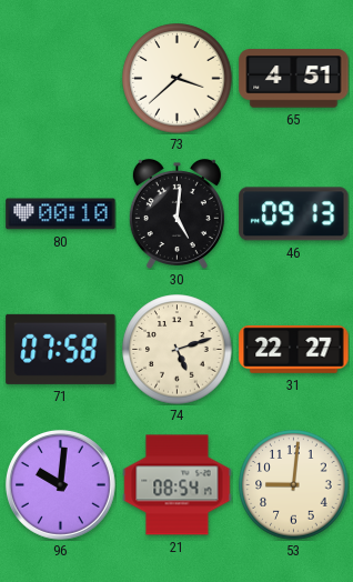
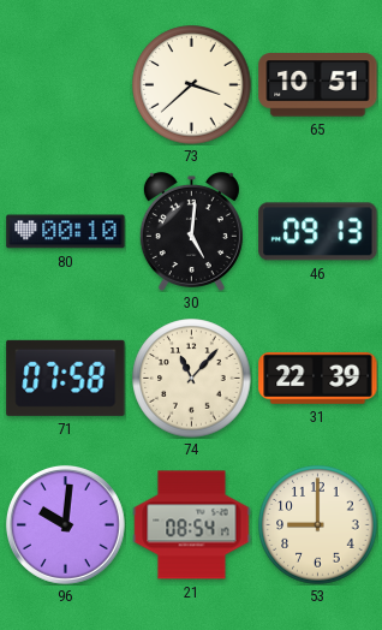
65: 4:51 -> 10:51
74: 5:12 -> 11:07
31: 22:27 -> 22:39
53: 9:01 -> 9:00
